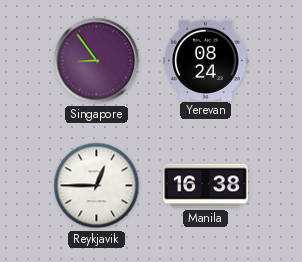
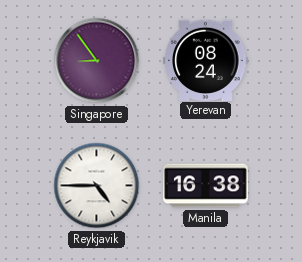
Reykjavik: 12:45 -> 4:45
